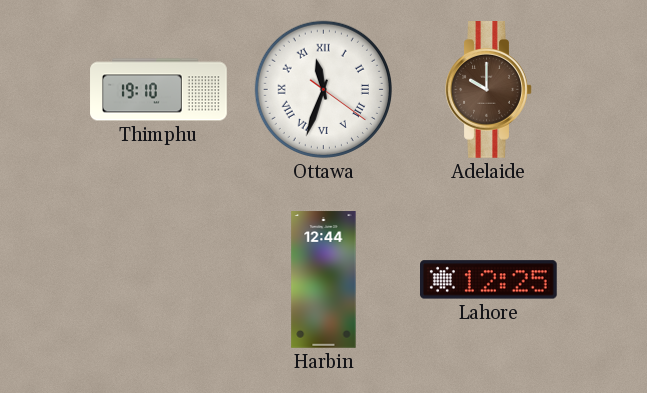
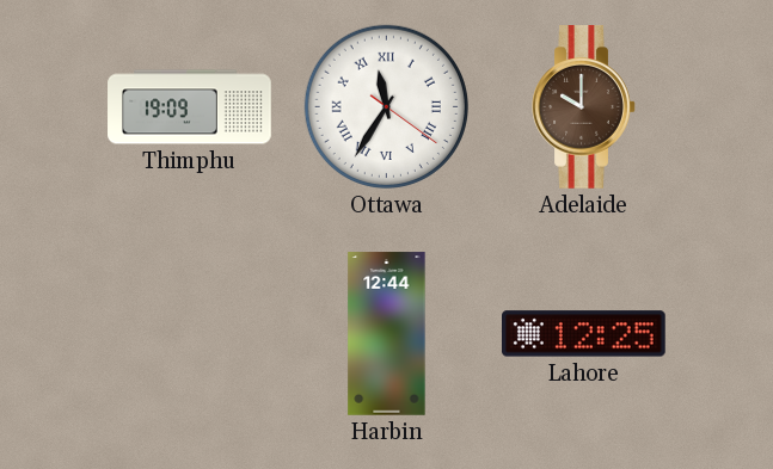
Thimphu: 19:10 -> 19:09
Ottawa: 11:33 -> 11:35
